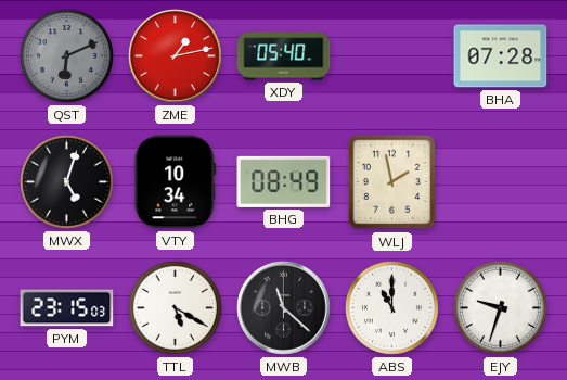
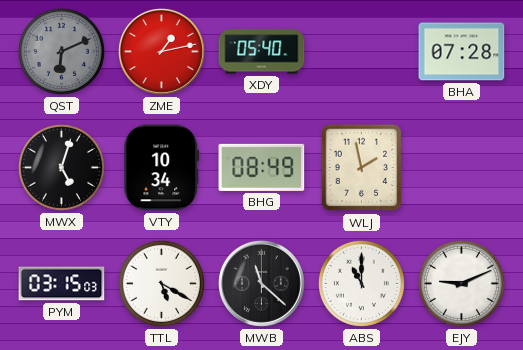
PYM: 23:15 -> 03:15
EJY: 9:33 -> 9:11
